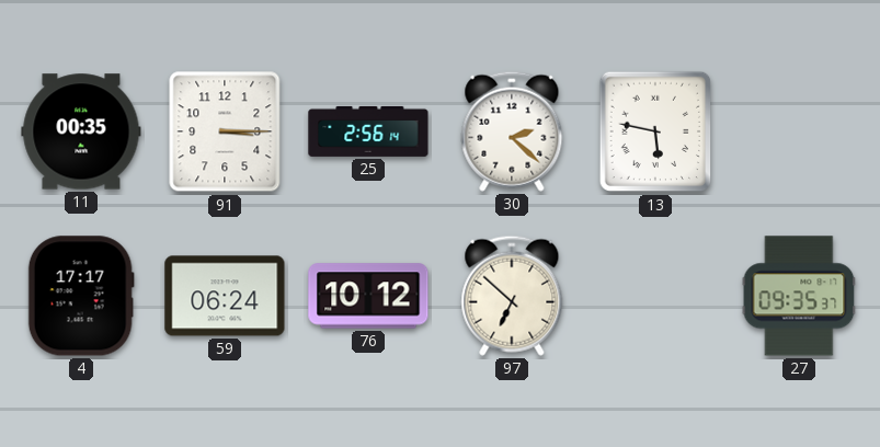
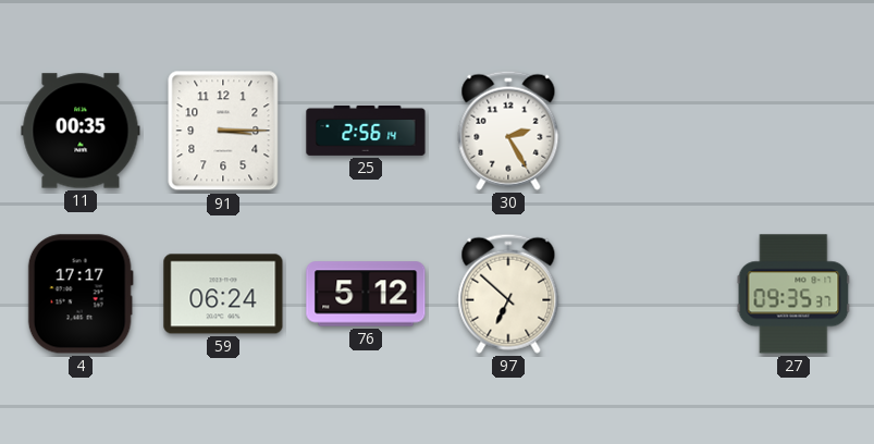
30: 2:22 -> 2:25
13: 5:47 -> none
76: 10:12 -> 5:12
